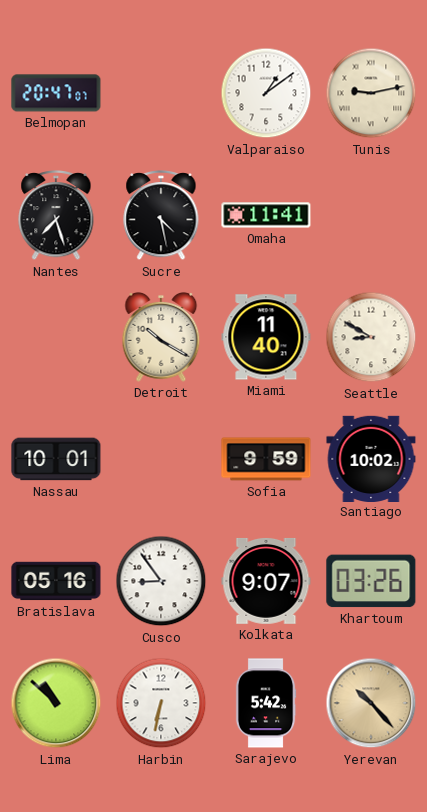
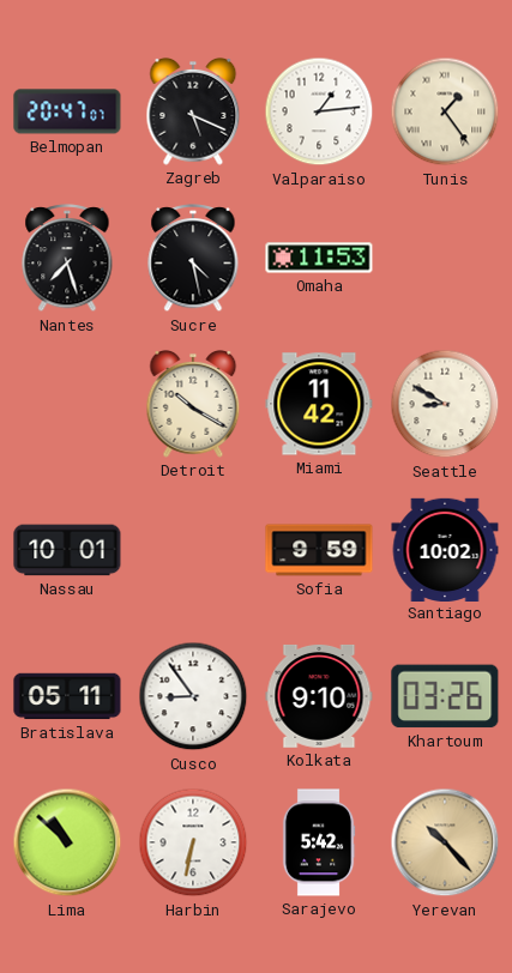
Zagreb: none -> 5:19
Valparaiso: 1:09 -> 1:14
Tunis: 9:13 -> 1:24
Omaha: 11:41 -> 11:53
Miami: 11:40 -> 11:42
Bratislava: 05:16 -> 05:11
Kolkata: 9:07 -> 9:10
